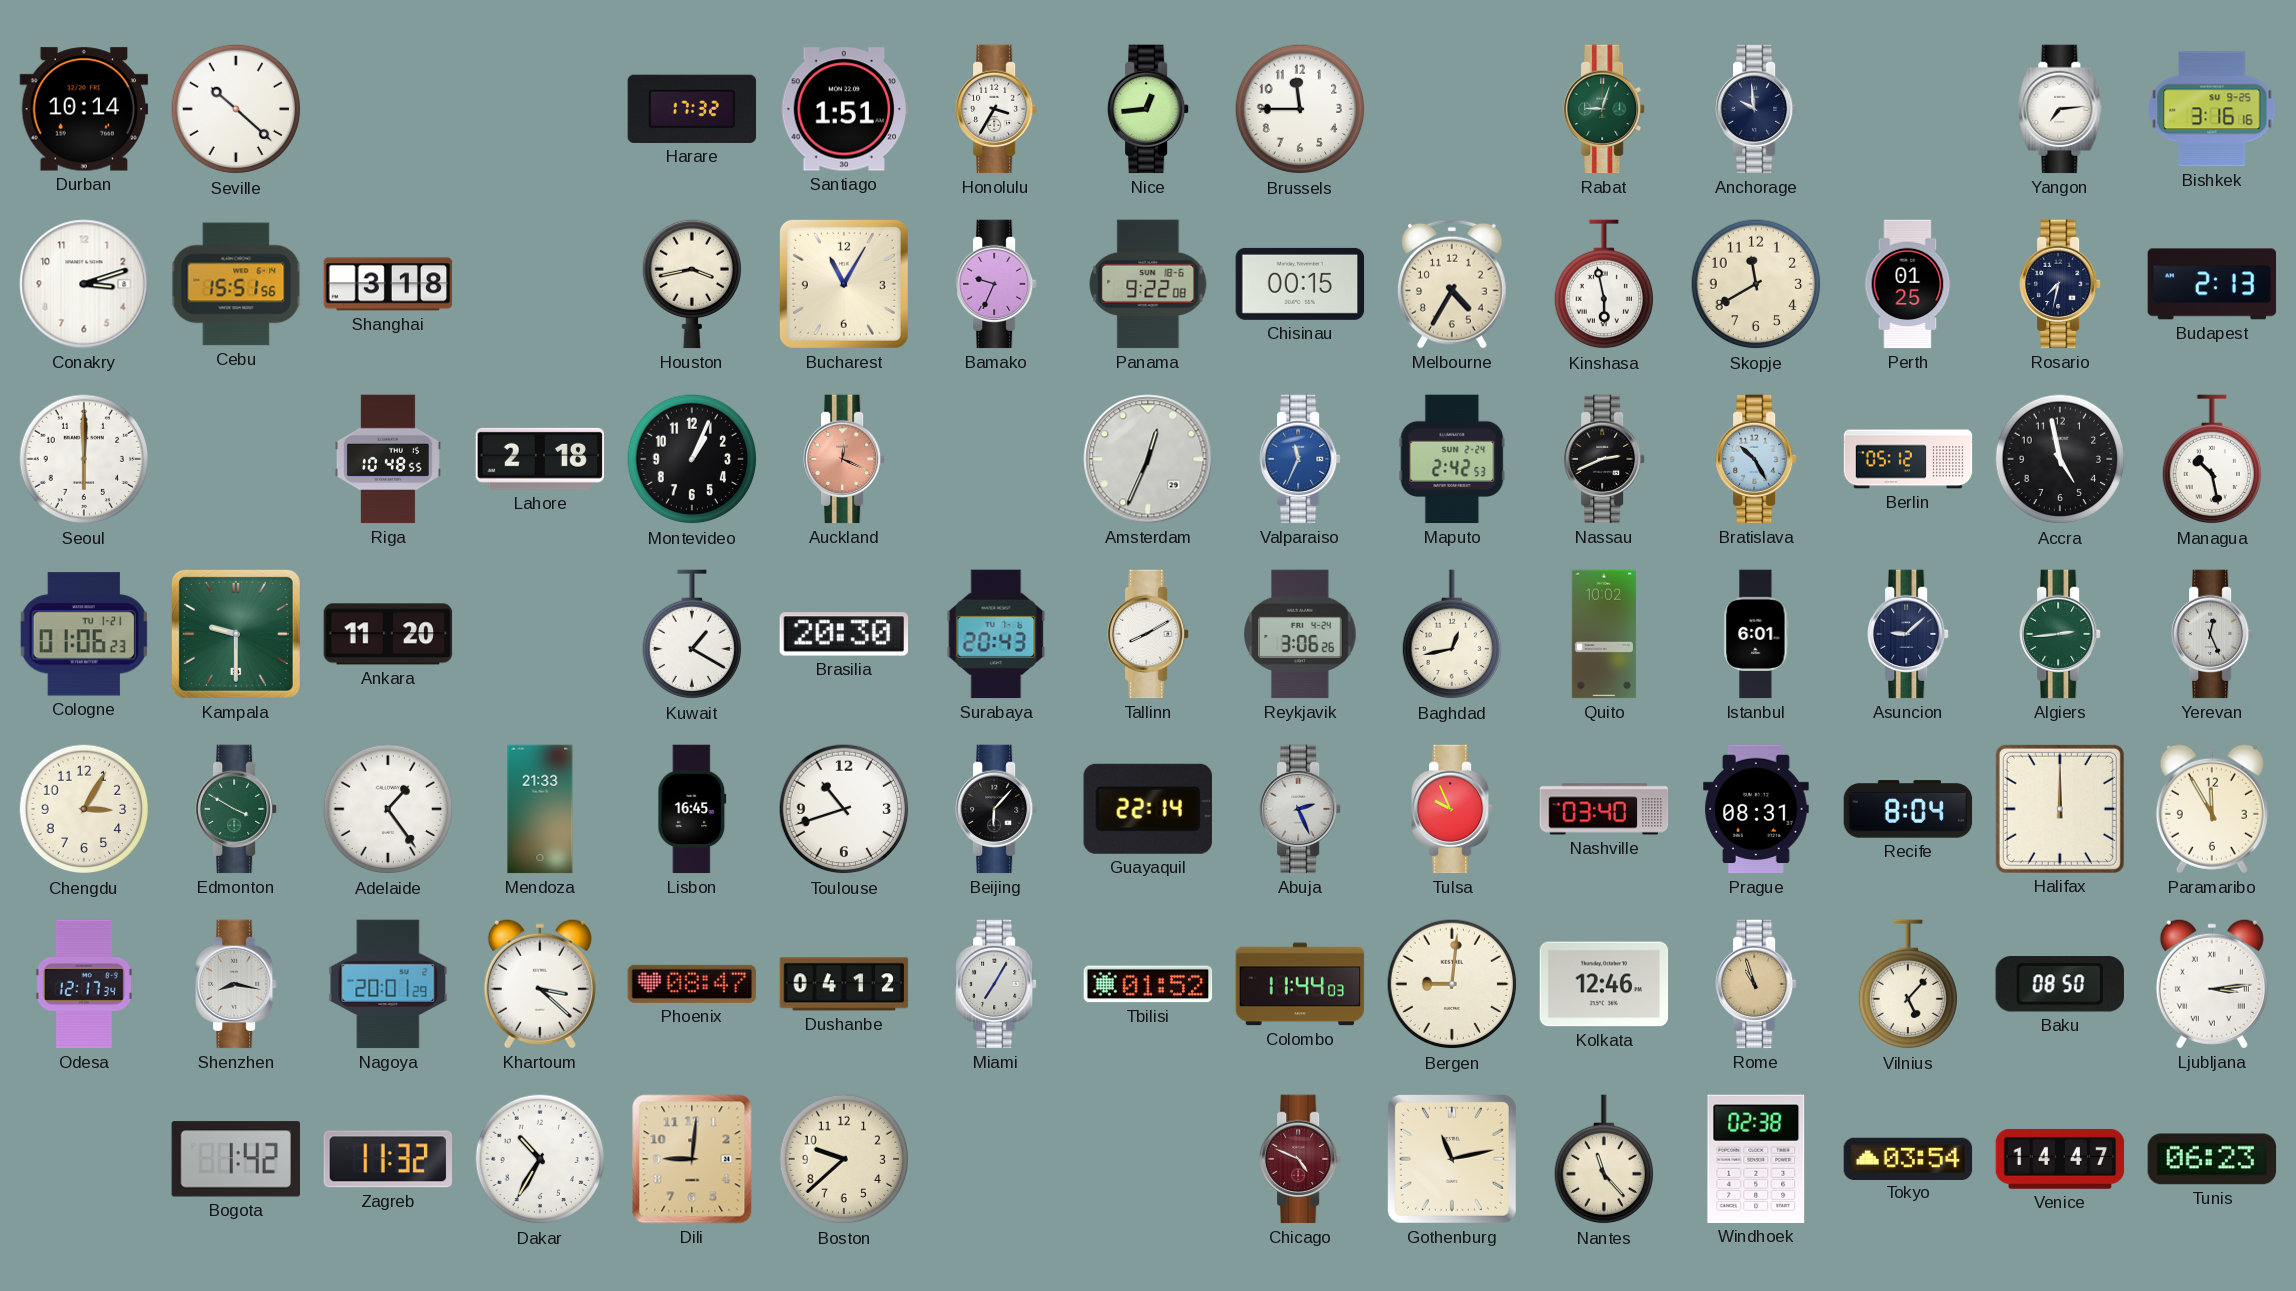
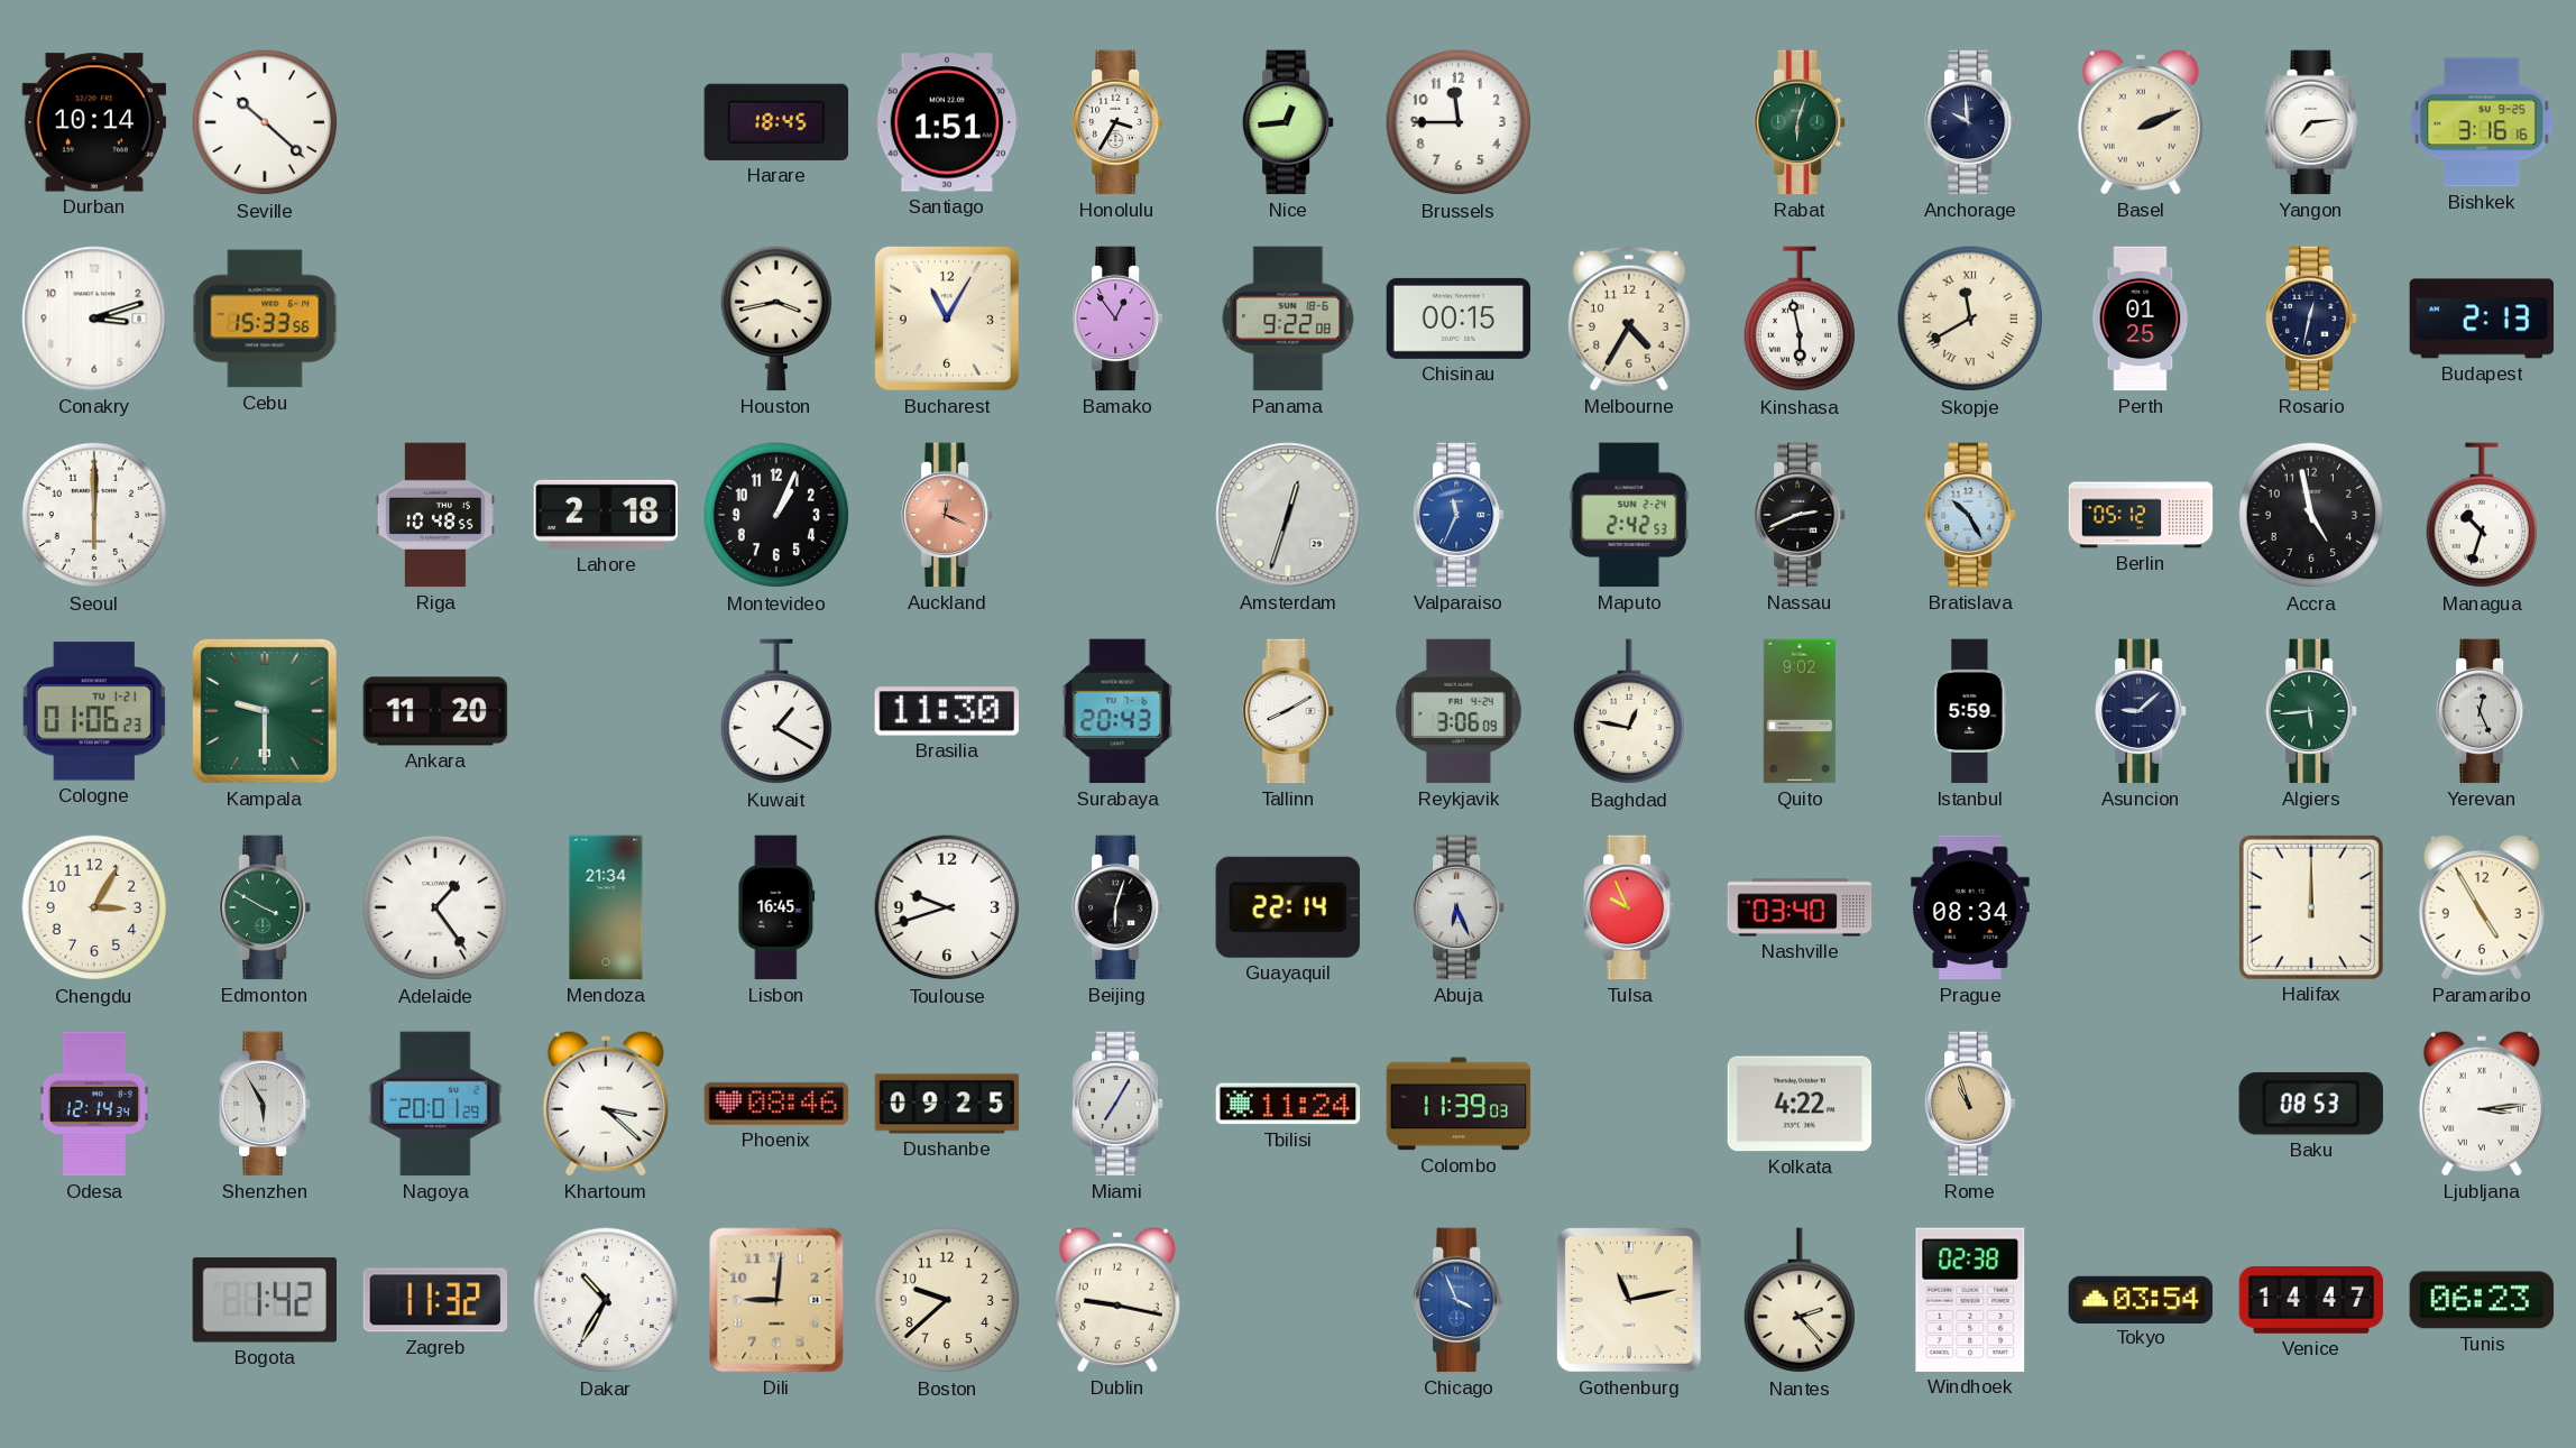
Harare: 17:32 -> 18:45
Rabat: 9:03 -> 6:03
Basel: none -> 2:11
Cebu: 15:51 -> 15:33
Shanghai: 3:18 -> none
Bamako: 9:34 -> 12:54
Skopje numerals: Arabic -> Roman
Rosario: 7:32 -> 12:32
Amsterdam: 12:34 -> 12:33
Managua: 10:28 -> 10:33
Brasilia: 20:30 -> 11:30
Reykjavik: 3:06:26 -> 3:06:09
Baghdad: 12:43 -> 12:47
Quito: 10:02 -> 9:02
Istanbul: 6:01 -> 5:59
Algiers: 2:44 -> 5:44
Mendoza: 21:33 -> 21:34
Toulouse: 10:42 -> 9:42
Beijing: 6:07 -> 6:03
Abuja: 2:26 -> 6:26
Prague: 08:31 -> 08:34
Recife: 8:04 -> none
Paramaribo: 11:55 -> 4:55
Odesa: 12:17 -> 12:14
Shenzhen: 8:17 -> 5:55
Phoenix: 08:47 -> 08:46
Dushanbe: 04:12 -> 09:25
Tbilisi: 01:52 -> 11:24
Colombo: 11:44 -> 11:39
Bergen: 9:01 -> none
Kolkata: 12:46 -> 4:22
Vilnius: 5:07 -> none
Baku: 08:50 -> 08:53
Dublin: none -> 9:17
Chicago: 4:49 -> 3:56
Chicago dial: burgundy -> blue
Nantes: 11:23 -> 2:23
